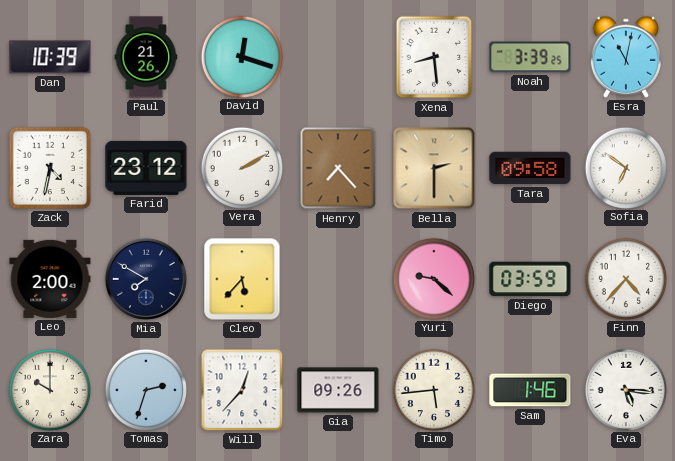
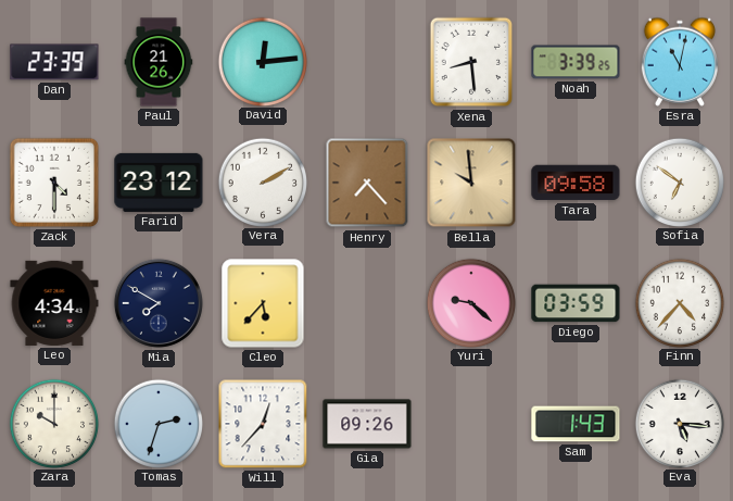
Dan: 10:39 -> 23:39
David: 12:18 -> 12:14
Zack: 4:32 -> 4:30
Bella: 2:30 -> 9:59
Leo: 2:00 -> 4:34
Timo: 5:44 -> none
Sam: 1:46 -> 1:43
